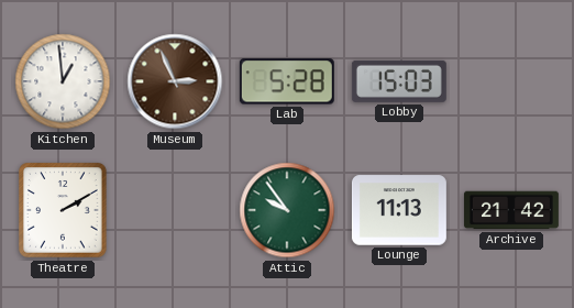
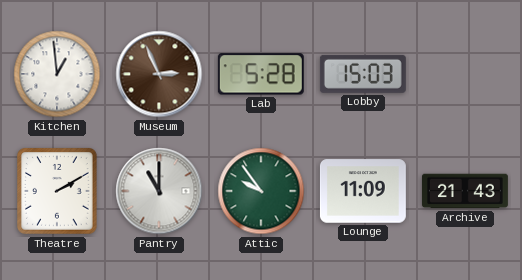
Pantry: none -> 11:00
Lounge: 11:13 -> 11:09
Archive: 21:42 -> 21:43
